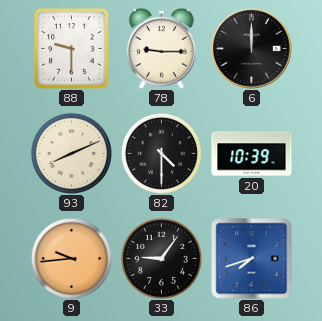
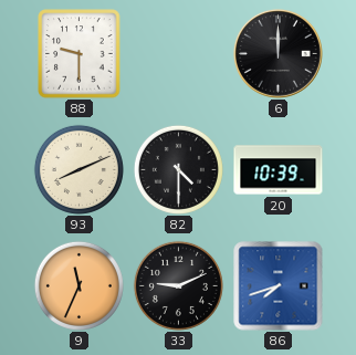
78: 9:15 -> none
9: 9:44 -> 11:34
33: 9:06 -> 9:11
